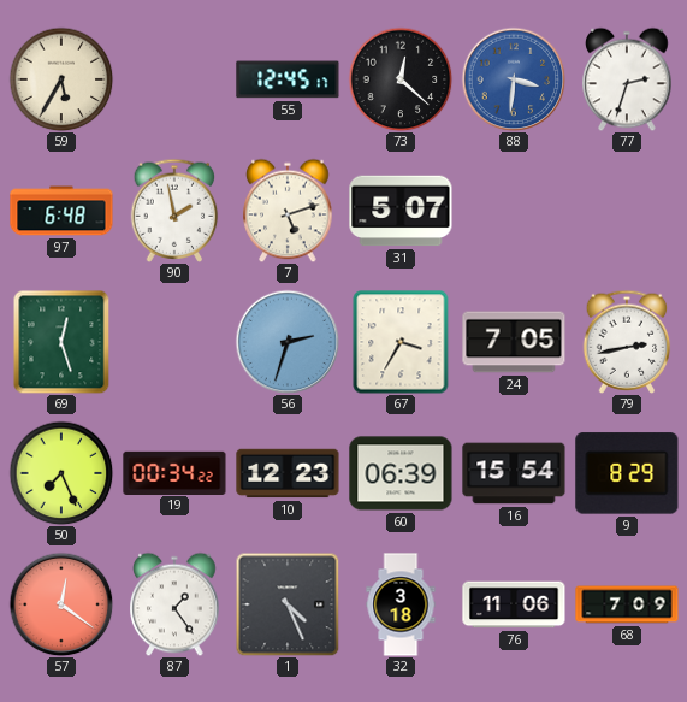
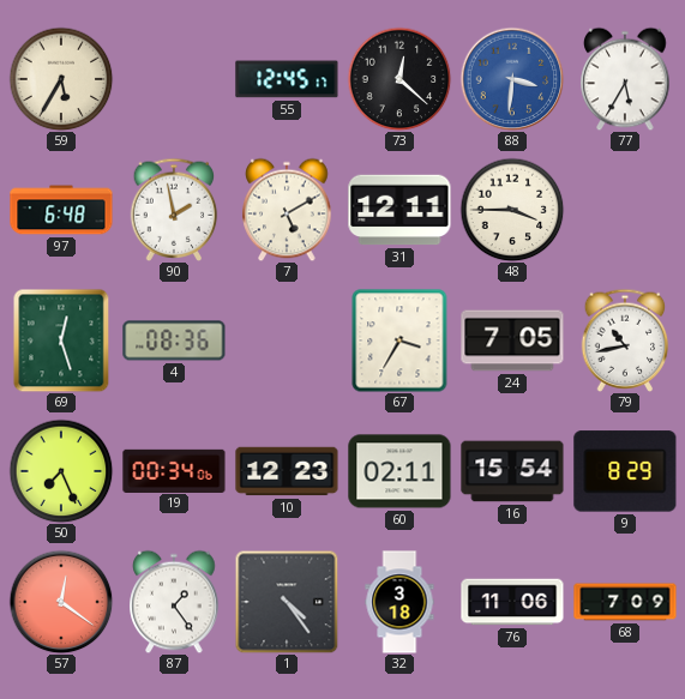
77: 2:33 -> 5:35
7: 5:12 -> 5:10
31: 5:07 -> 12:11
48: none -> 3:45
4: none -> 08:36
56: 2:33 -> none
79: 2:43 -> 10:43
19: 00:34:22 -> 00:34:06
60: 06:39 -> 02:11
1: 4:26 -> 4:24
